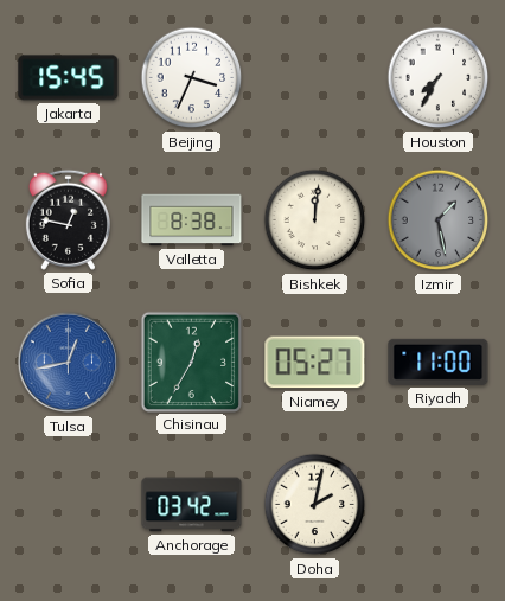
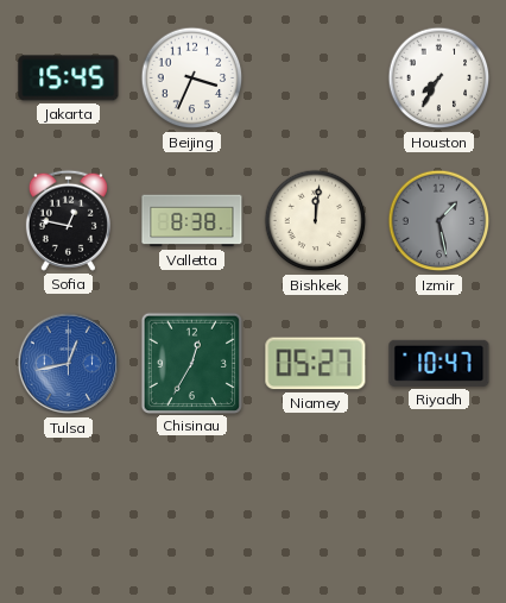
Riyadh: 11:00 -> 10:47
Anchorage: 03:42 -> none
Doha: 2:02 -> none
